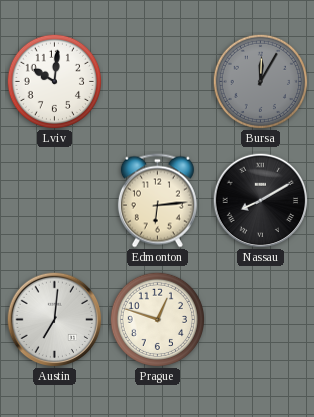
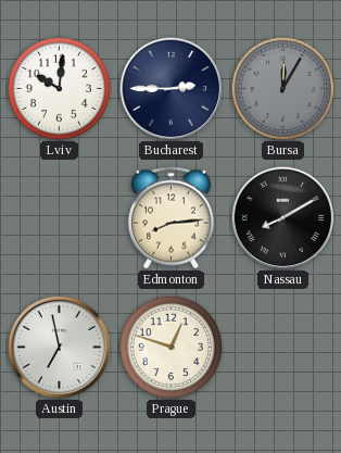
Bucharest: none -> 2:45
Edmonton: 6:14 -> 8:14
Austin: 7:01 -> 6:58
